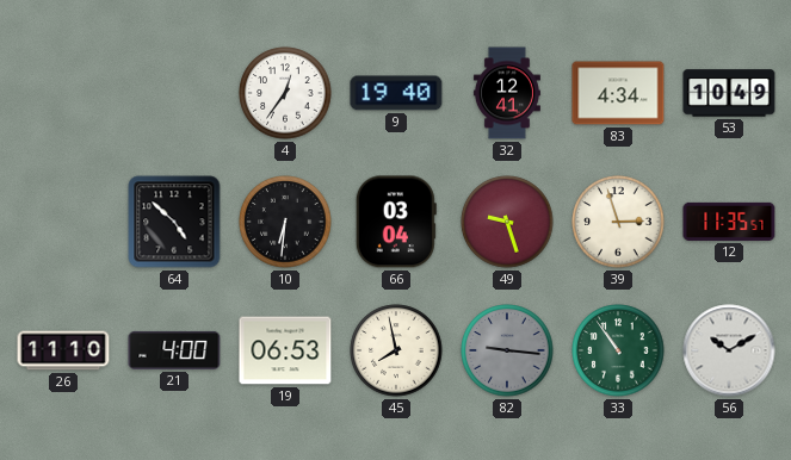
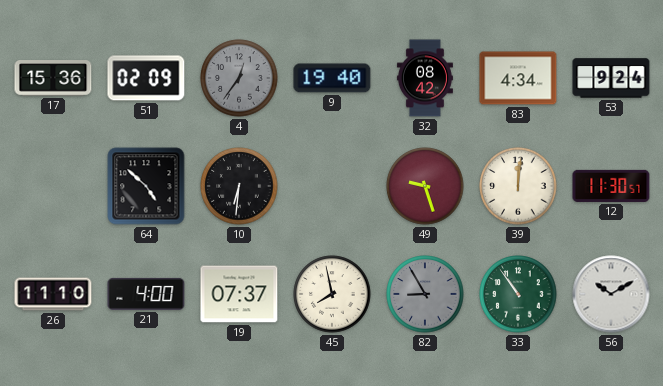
17: none -> 15:36
51: none -> 02:09
4 dial: white -> grey
32: 12:41 -> 08:42
53: 10:49 -> 9:24
66: 03:04 -> none
39: 2:57 -> 12:01
12: 11:35 -> 11:30
19: 06:53 -> 07:37
82: 9:16 -> 8:55
